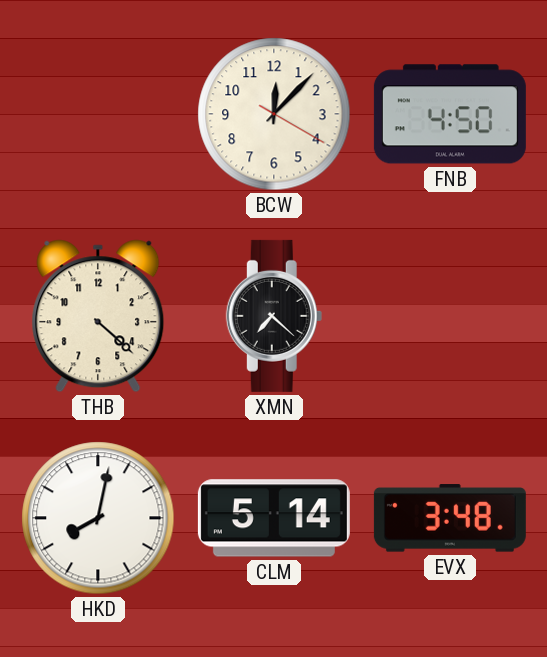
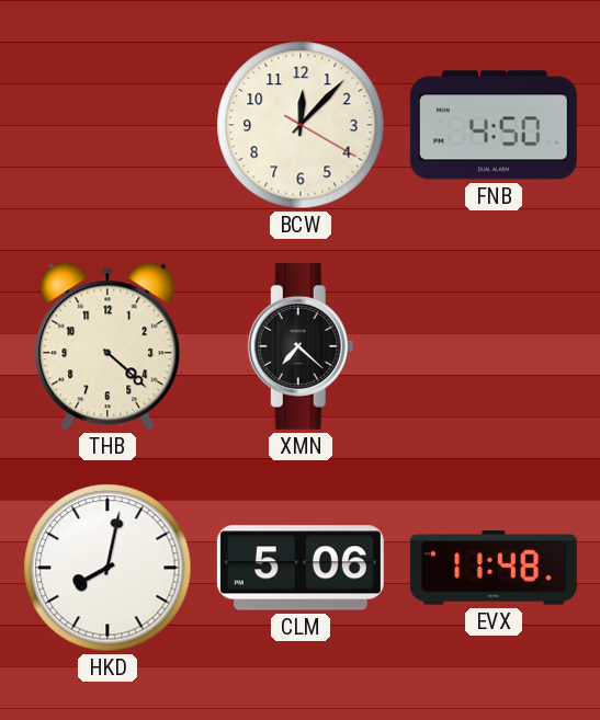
CLM: 5:14 -> 5:06
EVX: 3:48 -> 11:48
